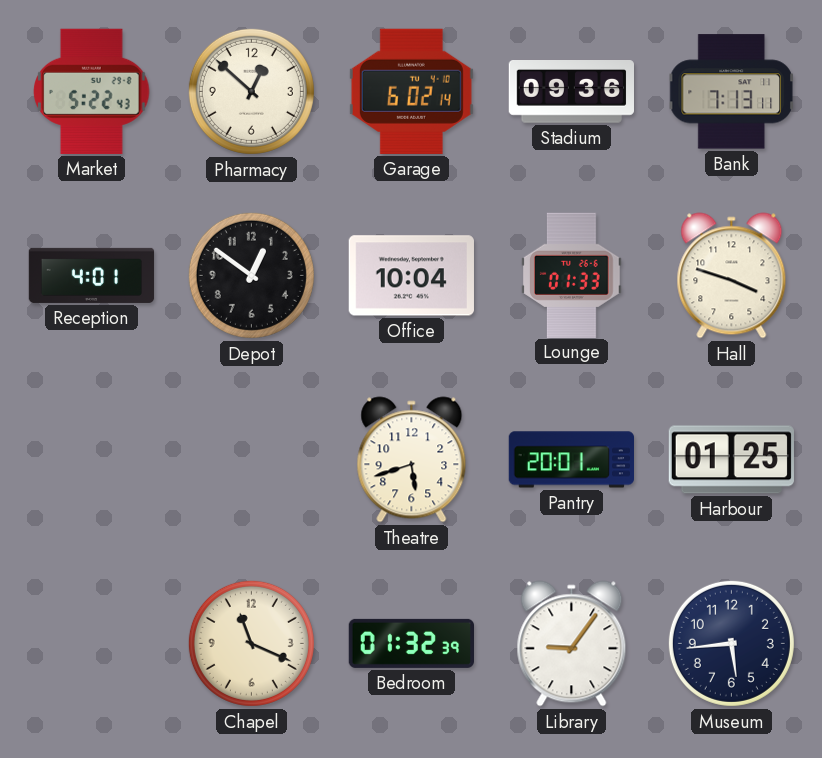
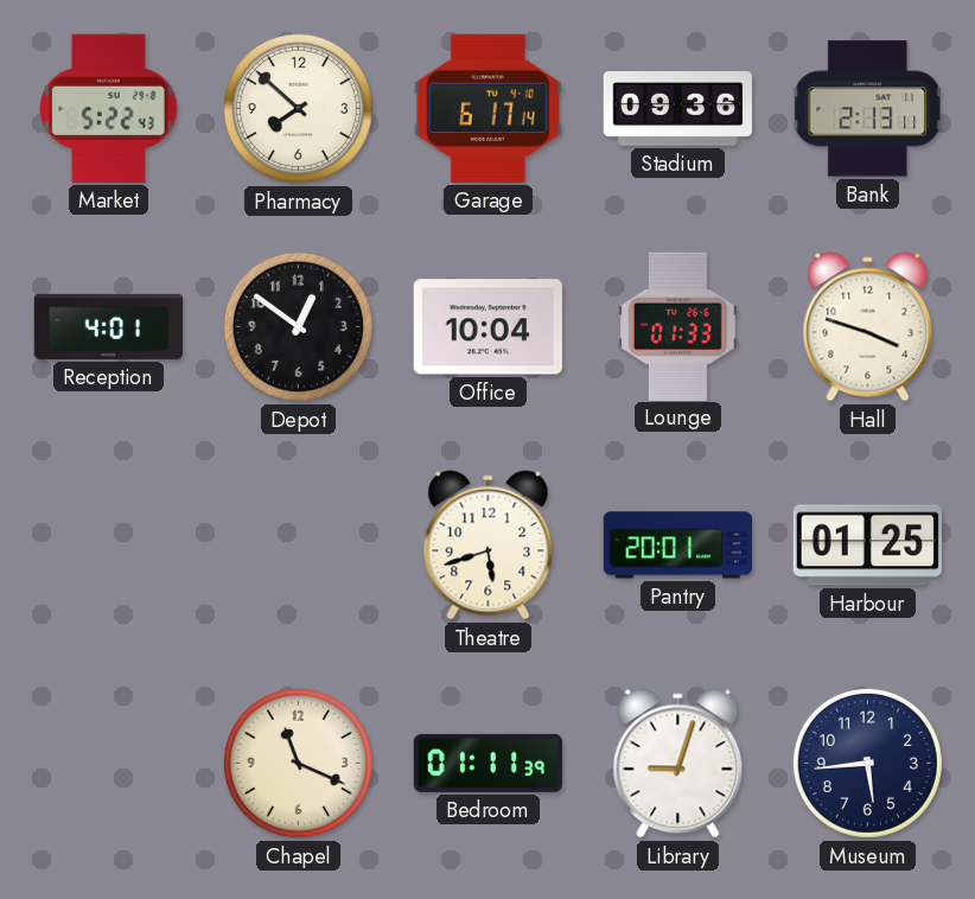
Pharmacy: 12:52 -> 7:52
Garage: 6:02 -> 6:17
Bank: 7:13 -> 2:13
Bedroom: 01:32 -> 01:11
Library: 9:06 -> 9:03
